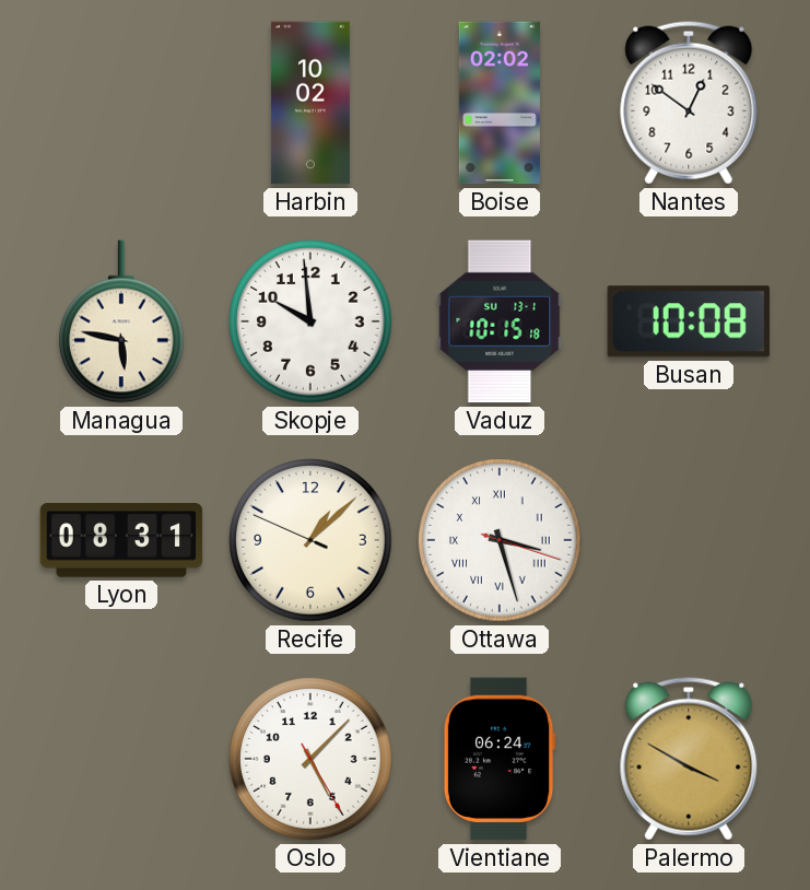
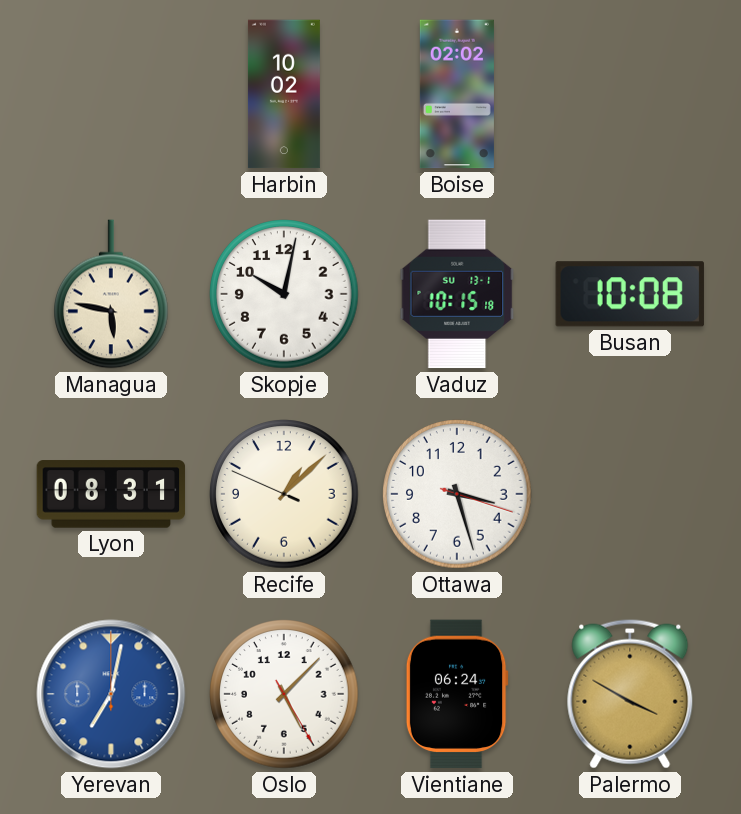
Nantes: 12:51 -> none
Skopje: 9:59 -> 10:02
Ottawa numerals: Roman -> Arabic
Yerevan: none -> 7:02
